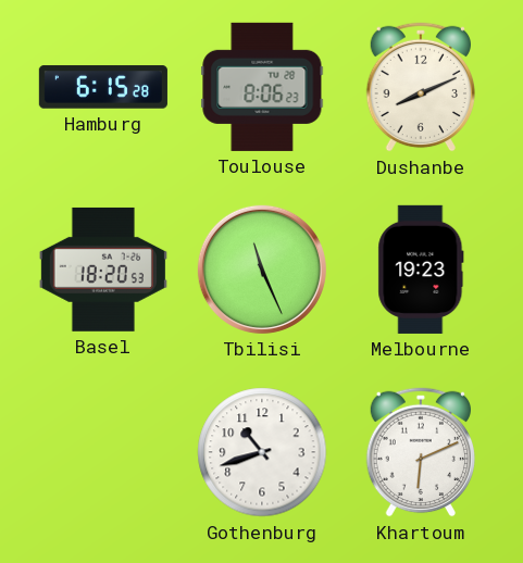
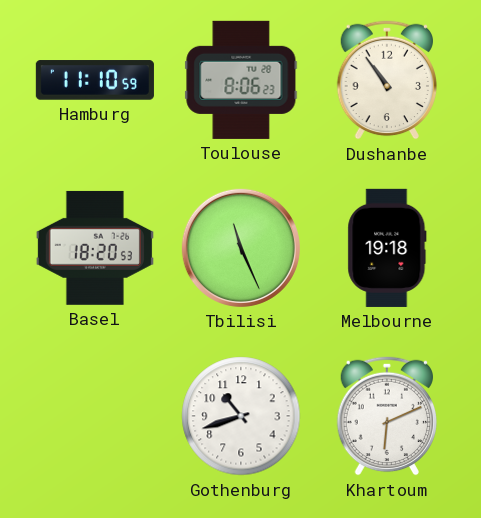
Hamburg: 6:15 -> 11:10
Dushanbe: 8:11 -> 10:54
Melbourne: 19:23 -> 19:18
